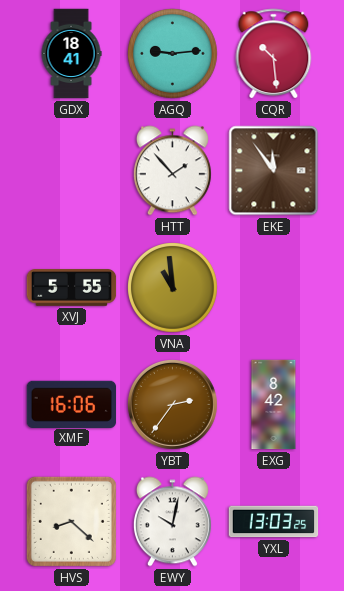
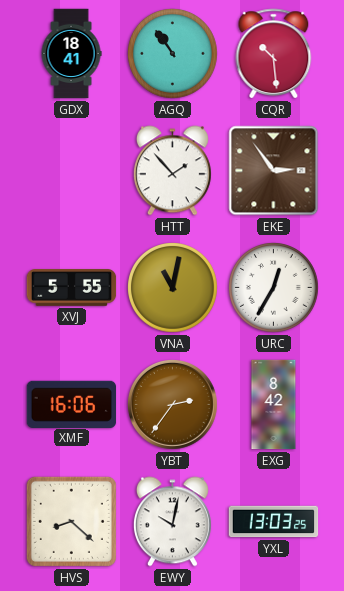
AGQ: 9:14 -> 10:54
EKE: 11:54 -> 2:54
VNA: 10:59 -> 11:02
URC: none -> 12:35
